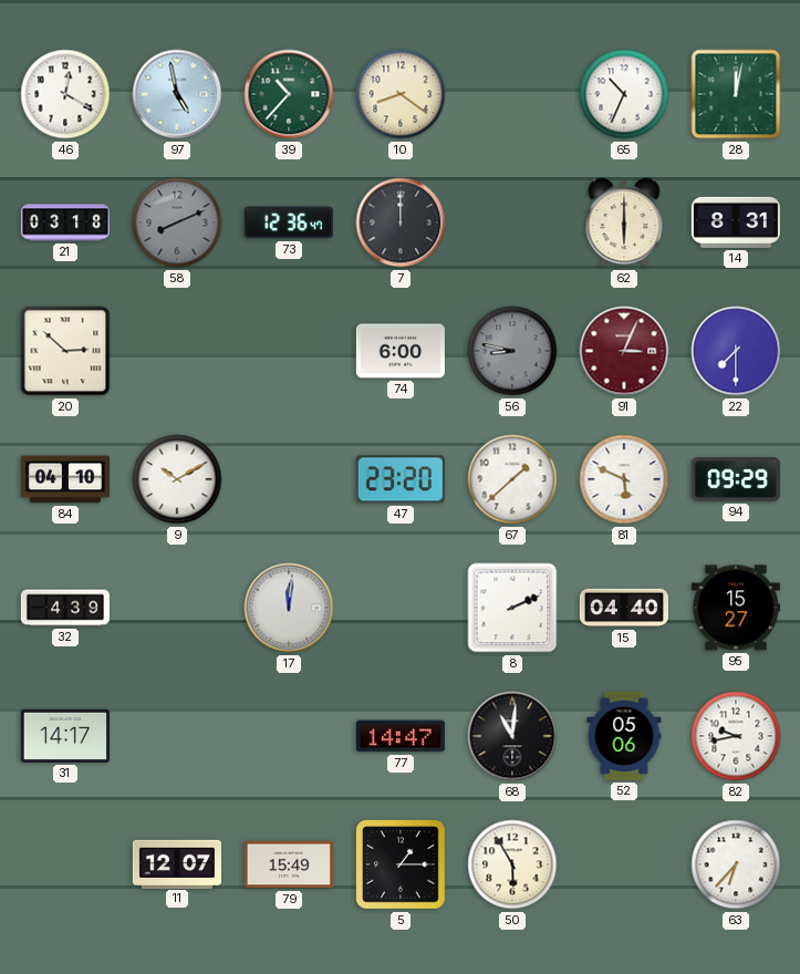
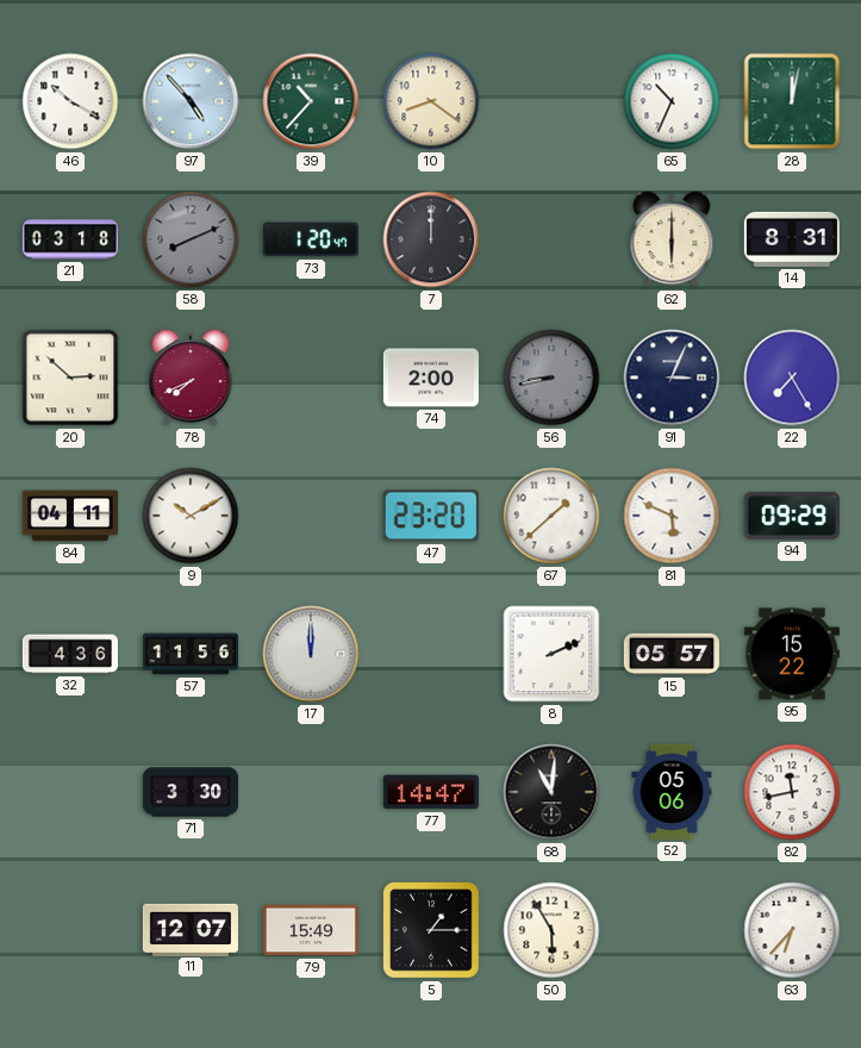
46: 12:20 -> 10:20
97: 4:58 -> 4:53
73: 12:36 -> 1:20
78: none -> 7:41
74: 6:00 -> 2:00
56: 8:47 -> 8:43
91 dial: burgundy -> navy
22: 7:30 -> 7:25
84: 04:10 -> 04:11
32: 4:39 -> 4:36
57: none -> 11:56
17: 12:01 -> 12:00
15: 04:40 -> 05:57
95: 15:27 -> 15:22
31: 14:17 -> none
71: none -> 3:30
82: 9:43 -> 11:43
